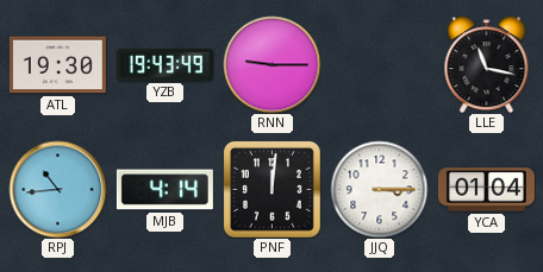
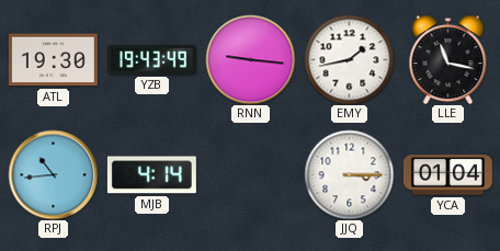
RNN: 9:15 -> 9:16
EMY: none -> 1:43
PNF: 12:01 -> none
